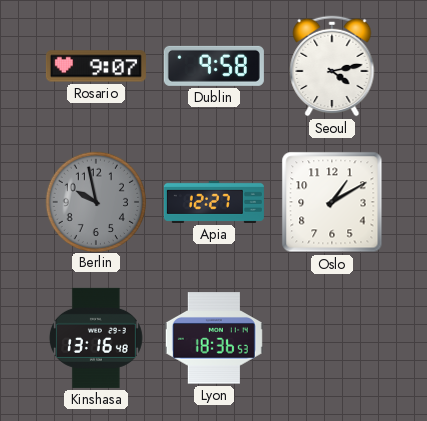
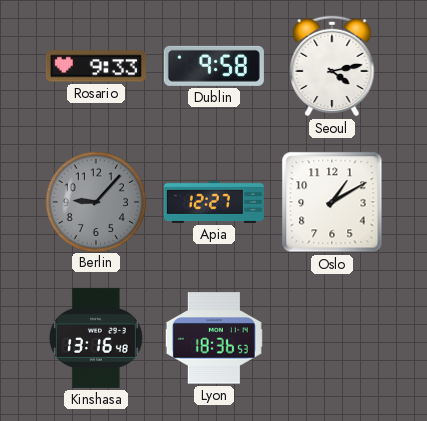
Rosario: 9:07 -> 9:33
Berlin: 9:58 -> 9:07
